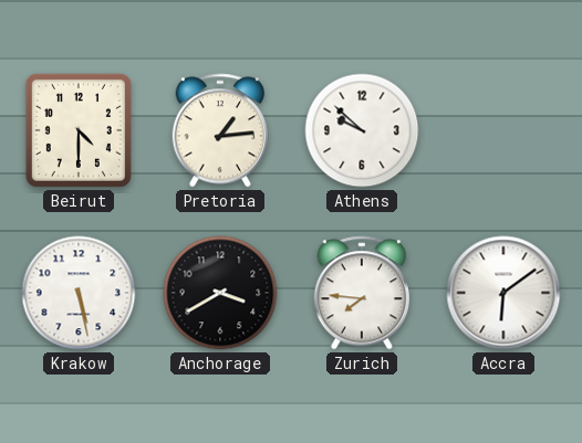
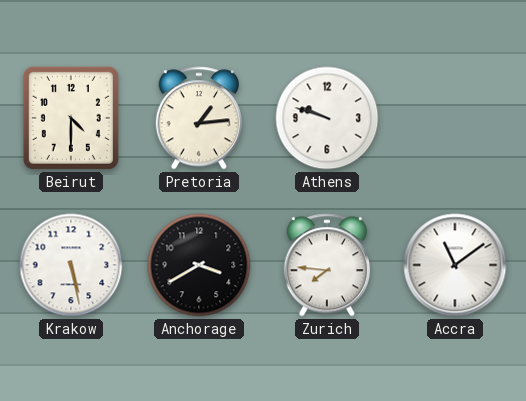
Athens: 9:52 -> 9:48
Accra: 6:09 -> 11:09
